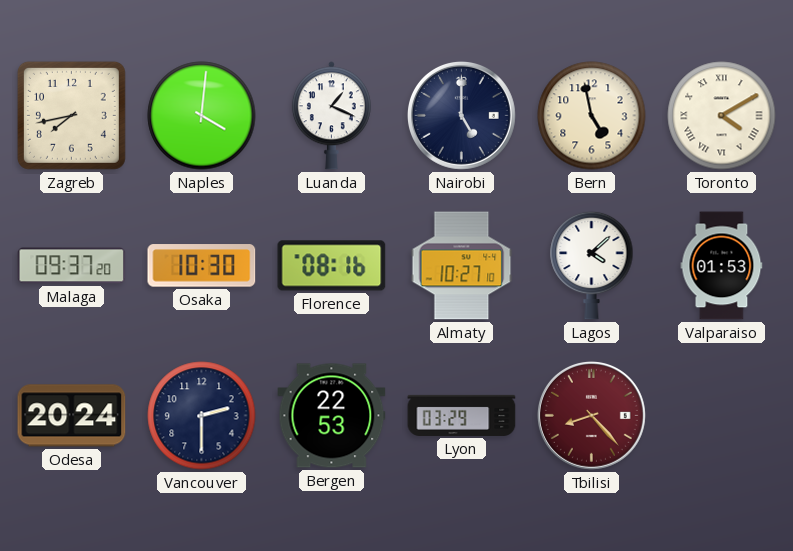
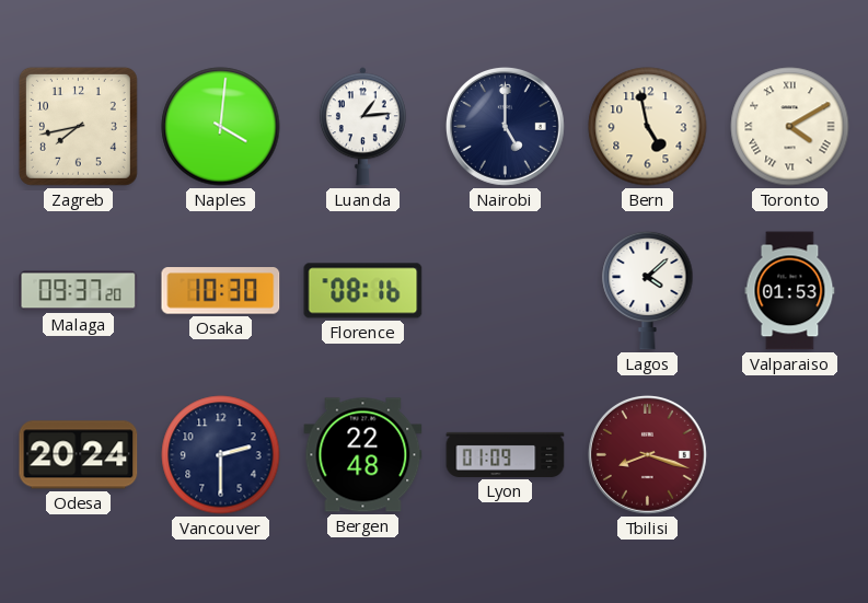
Luanda: 1:19 -> 1:14
Almaty: 10:27 -> none
Bergen: 22:53 -> 22:48
Lyon: 03:29 -> 01:09
Tbilisi: 8:23 -> 8:18
